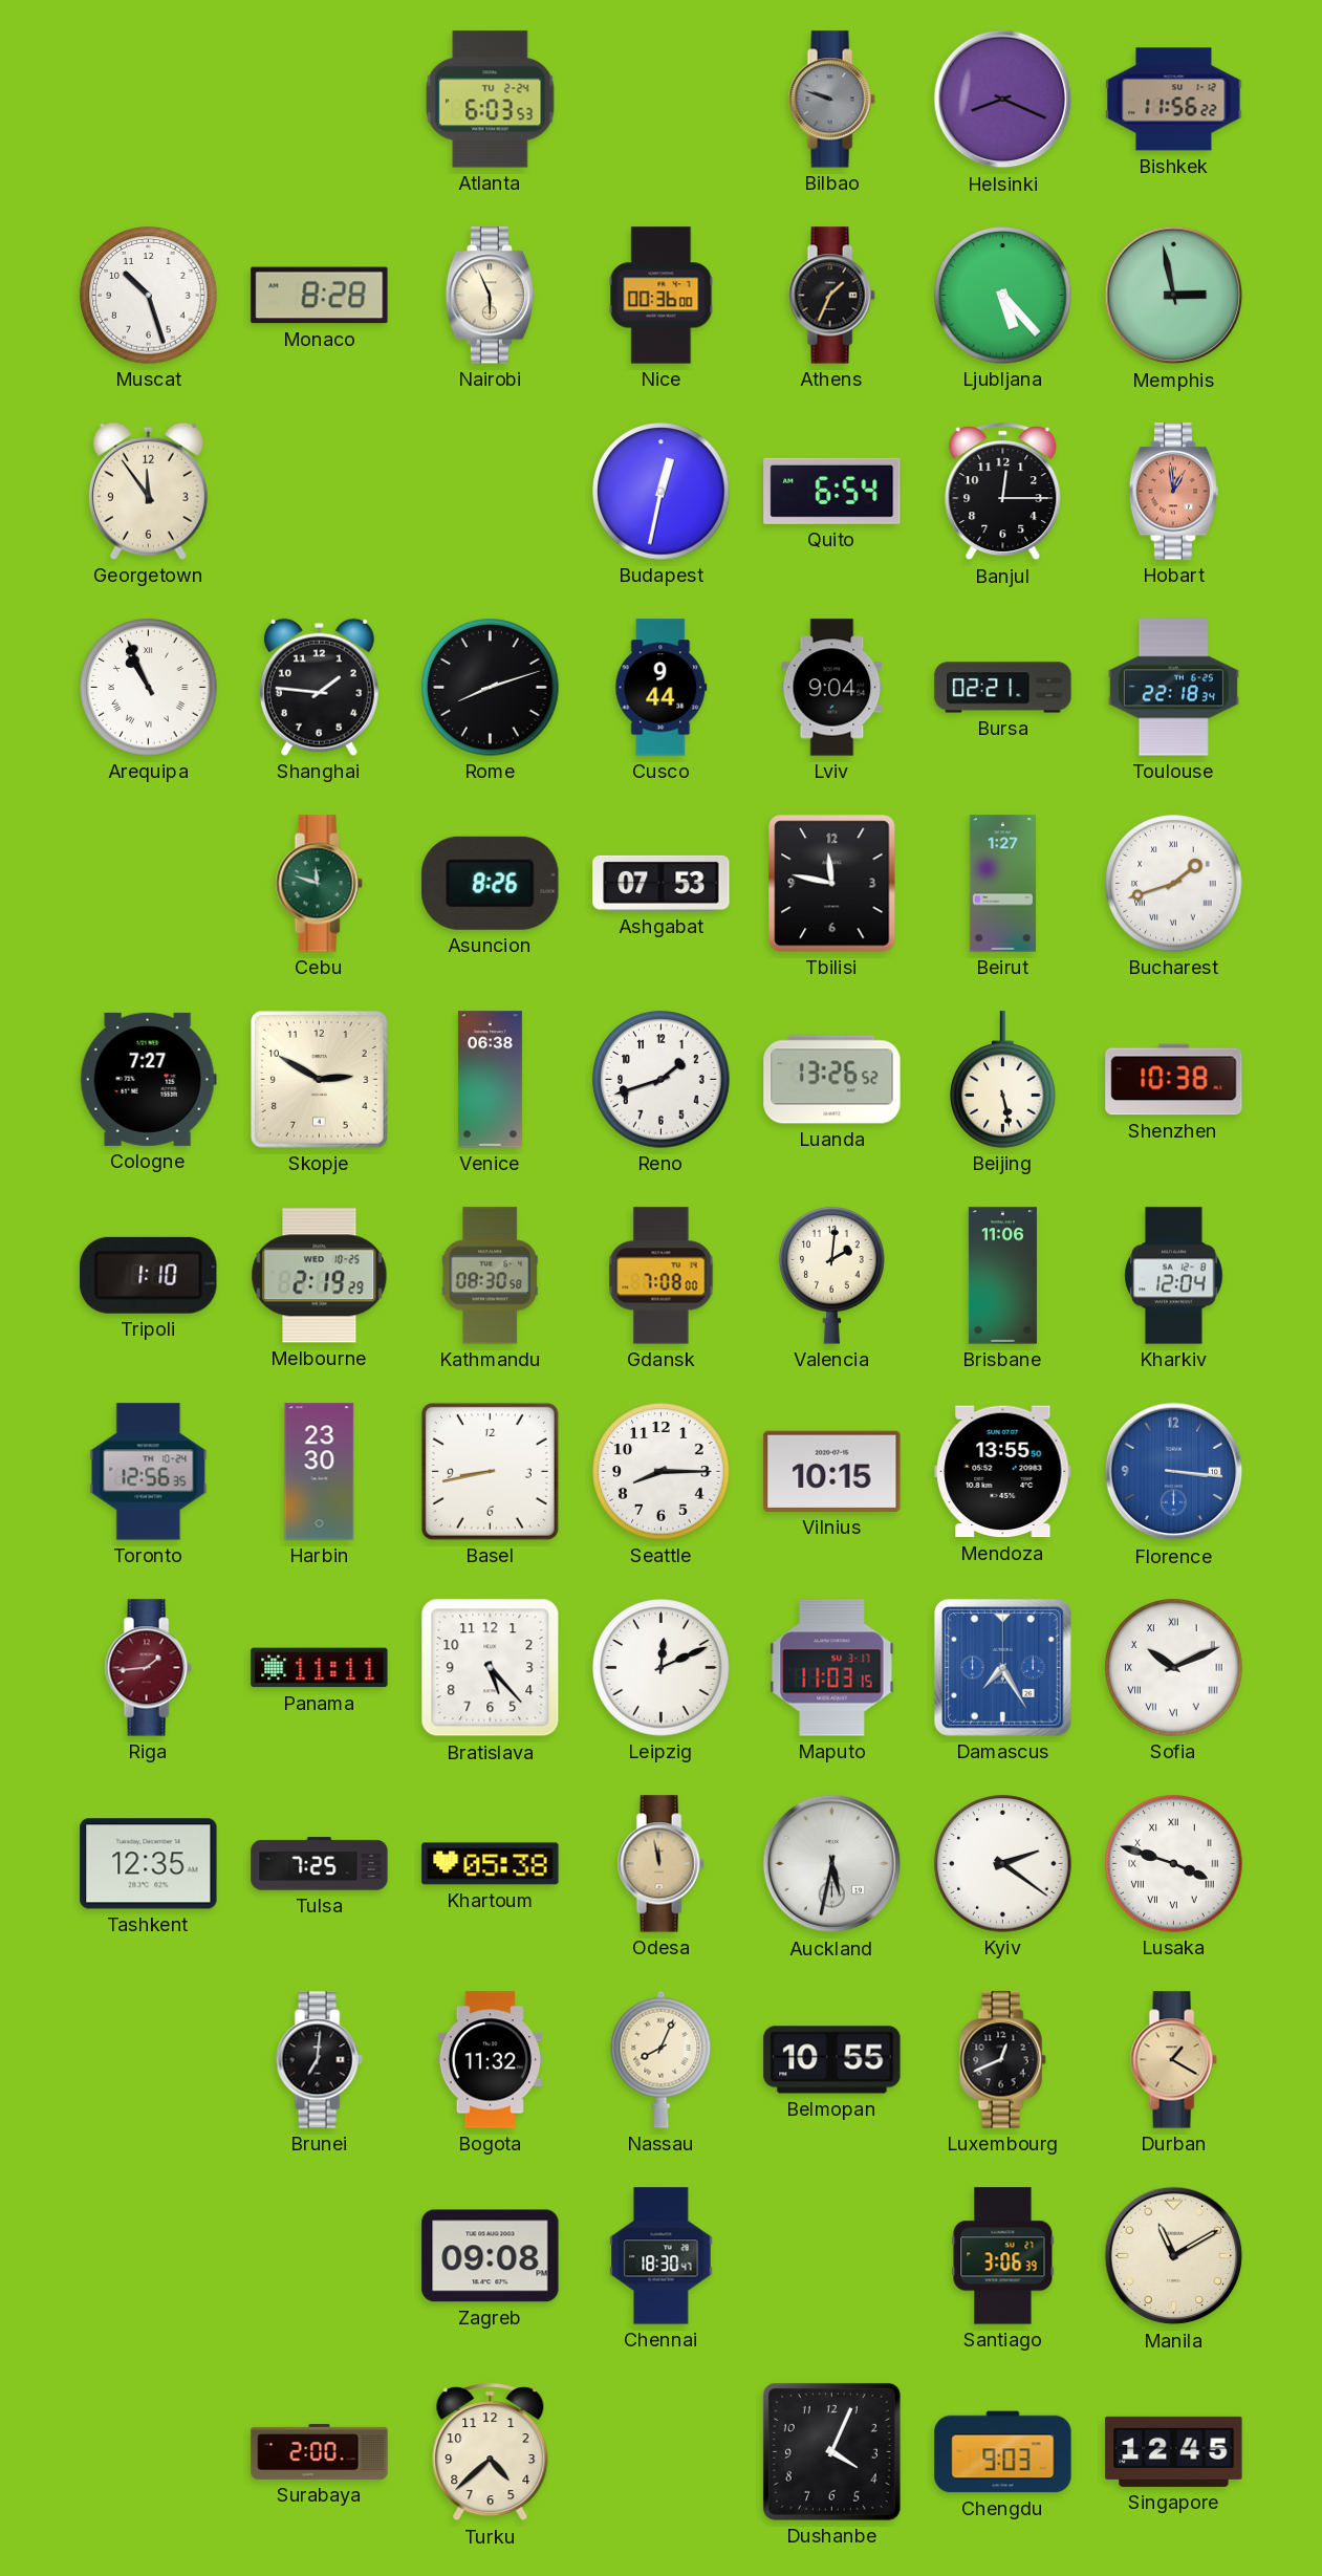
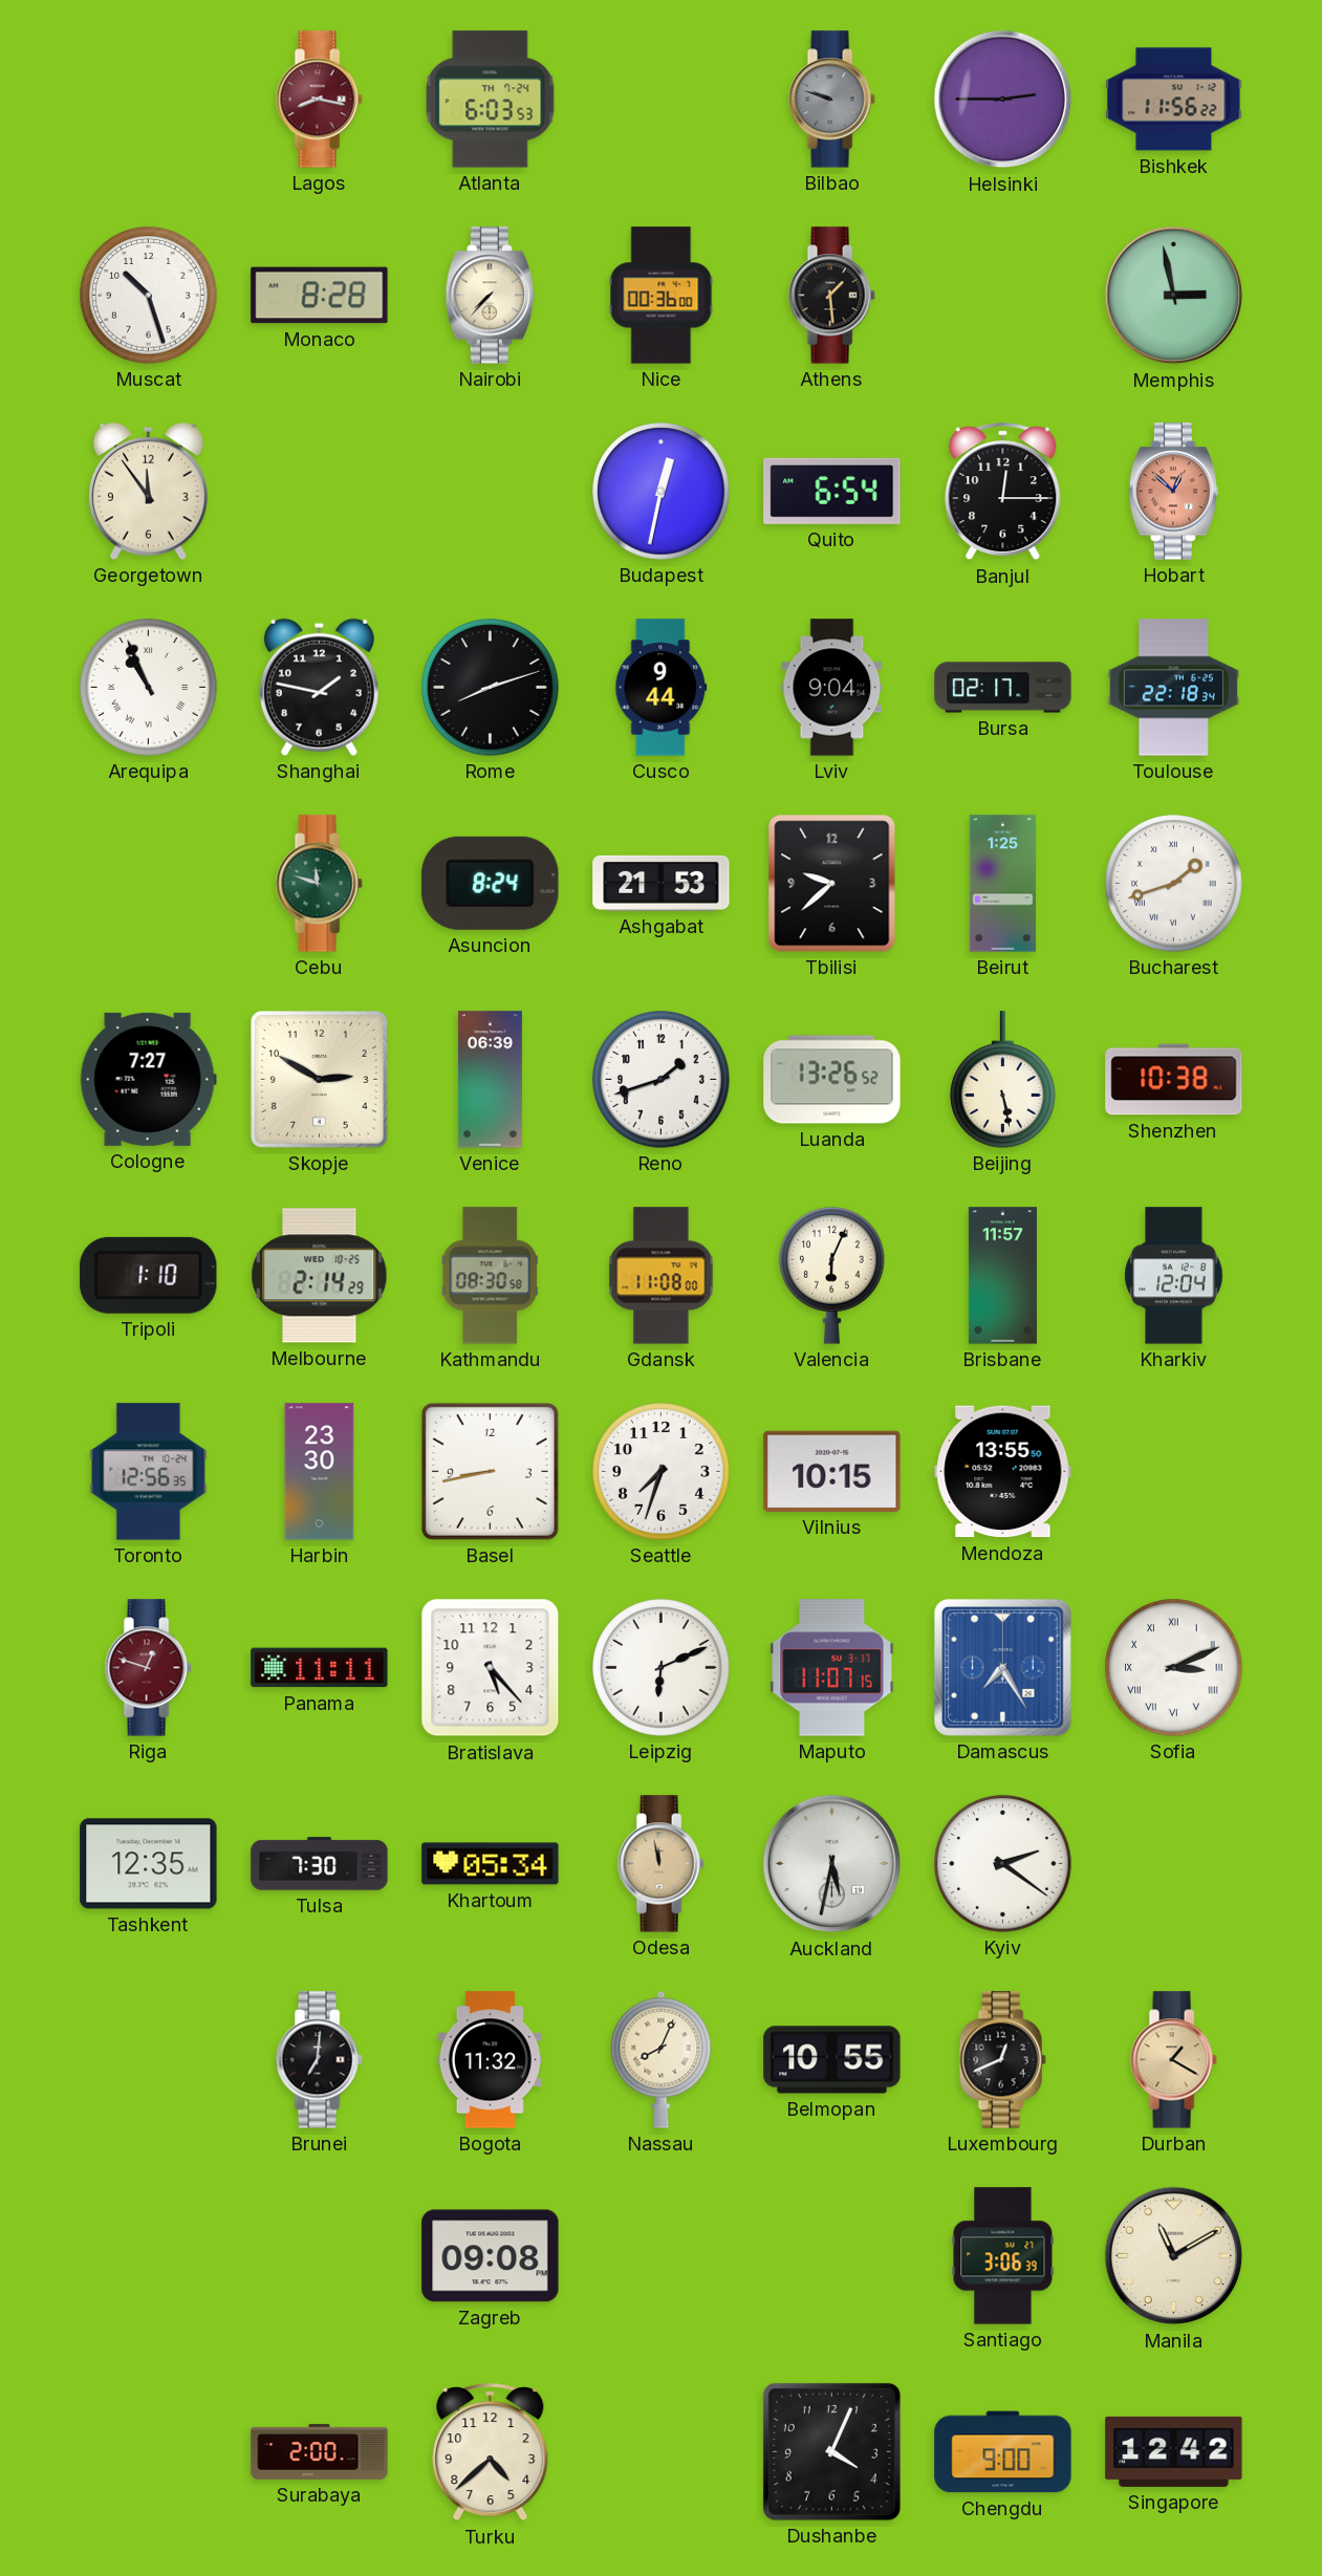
Lagos: none -> 8:17
Atlanta date: TU 2-24 -> TH 7-24
Helsinki: 8:19 -> 2:45
Nairobi: 5:56 -> 7:37
Athens: 1:34 -> 1:29
Ljubljana: 5:23 -> none
Hobart: 12:59 -> 12:52
Shanghai: 1:46 -> 1:47
Bursa: 02:21 -> 02:17
Asuncion: 8:26 -> 8:24
Ashgabat: 07:53 -> 21:53
Tbilisi: 11:47 -> 9:38
Beirut: 1:27 -> 1:25
Venice: 06:38 -> 06:39
Melbourne: 2:19 -> 2:14
Gdansk: 7:08 -> 11:08
Valencia: 2:01 -> 6:04
Brisbane: 11:06 -> 11:57
Seattle: 8:15 -> 7:33
Florence: 3:16 -> none
Riga: 1:44 -> 12:48
Leipzig: 12:11 -> 6:11
Maputo: 11:03 -> 11:07
Sofia: 10:11 -> 3:11
Tulsa: 7:25 -> 7:30
Khartoum: 05:38 -> 05:34
Lusaka: 3:48 -> none
Chennai: 18:30 -> none
Chengdu: 9:03 -> 9:00
Singapore: 12:45 -> 12:42
